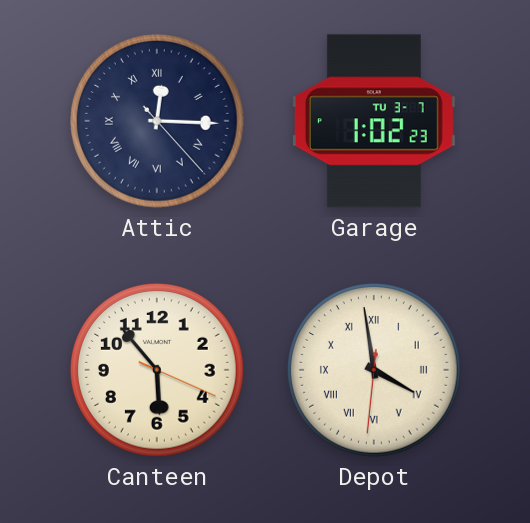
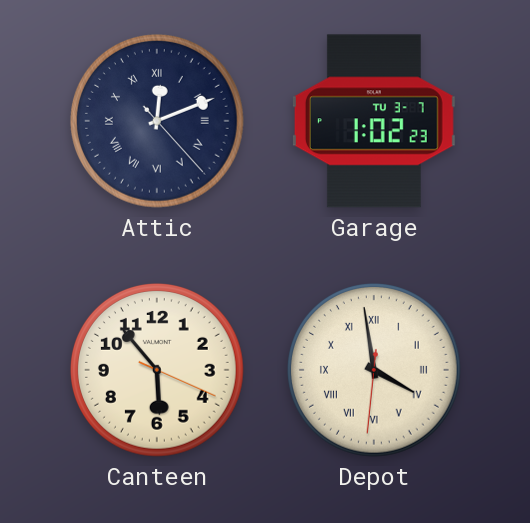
Attic: 12:15 -> 12:11
